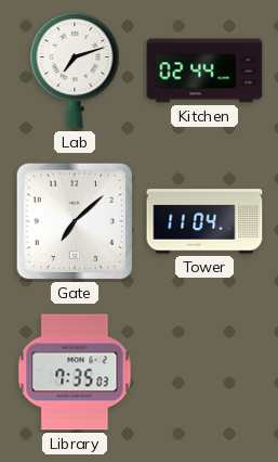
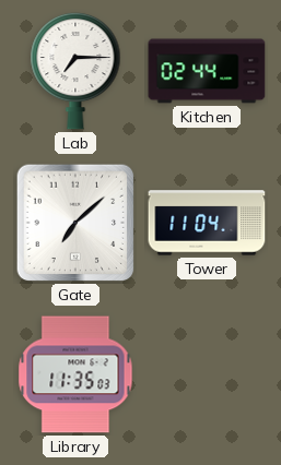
Lab: 7:12 -> 7:15
Library: 7:35 -> 11:35
